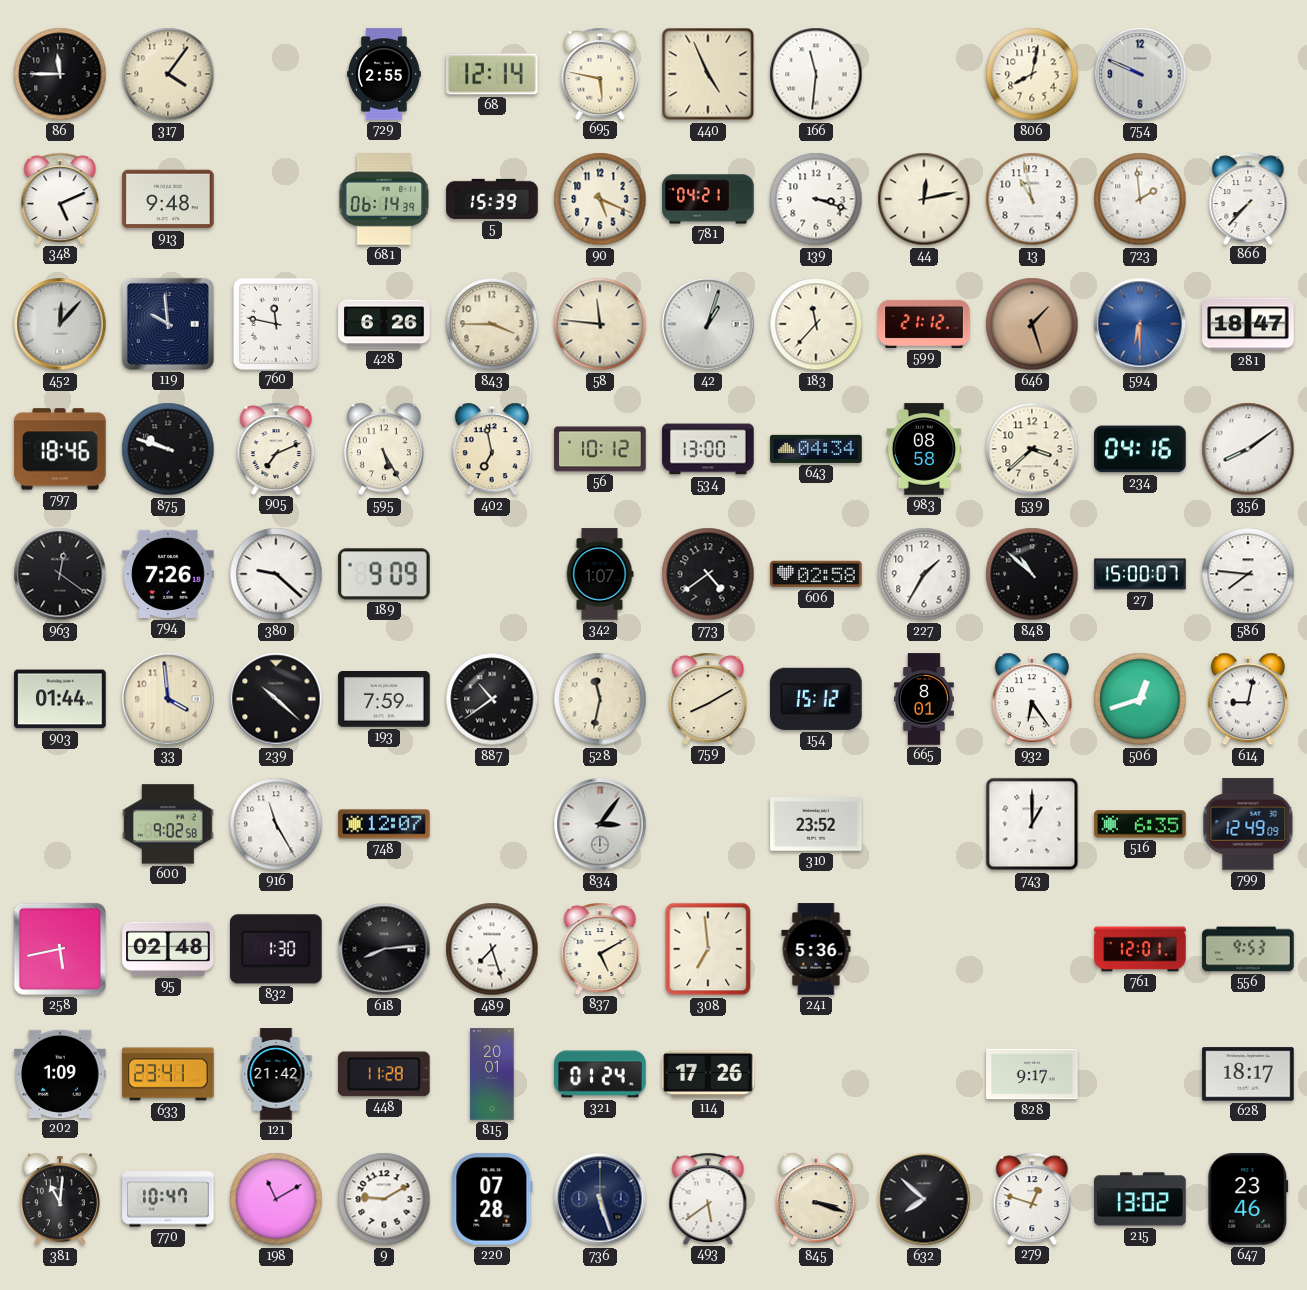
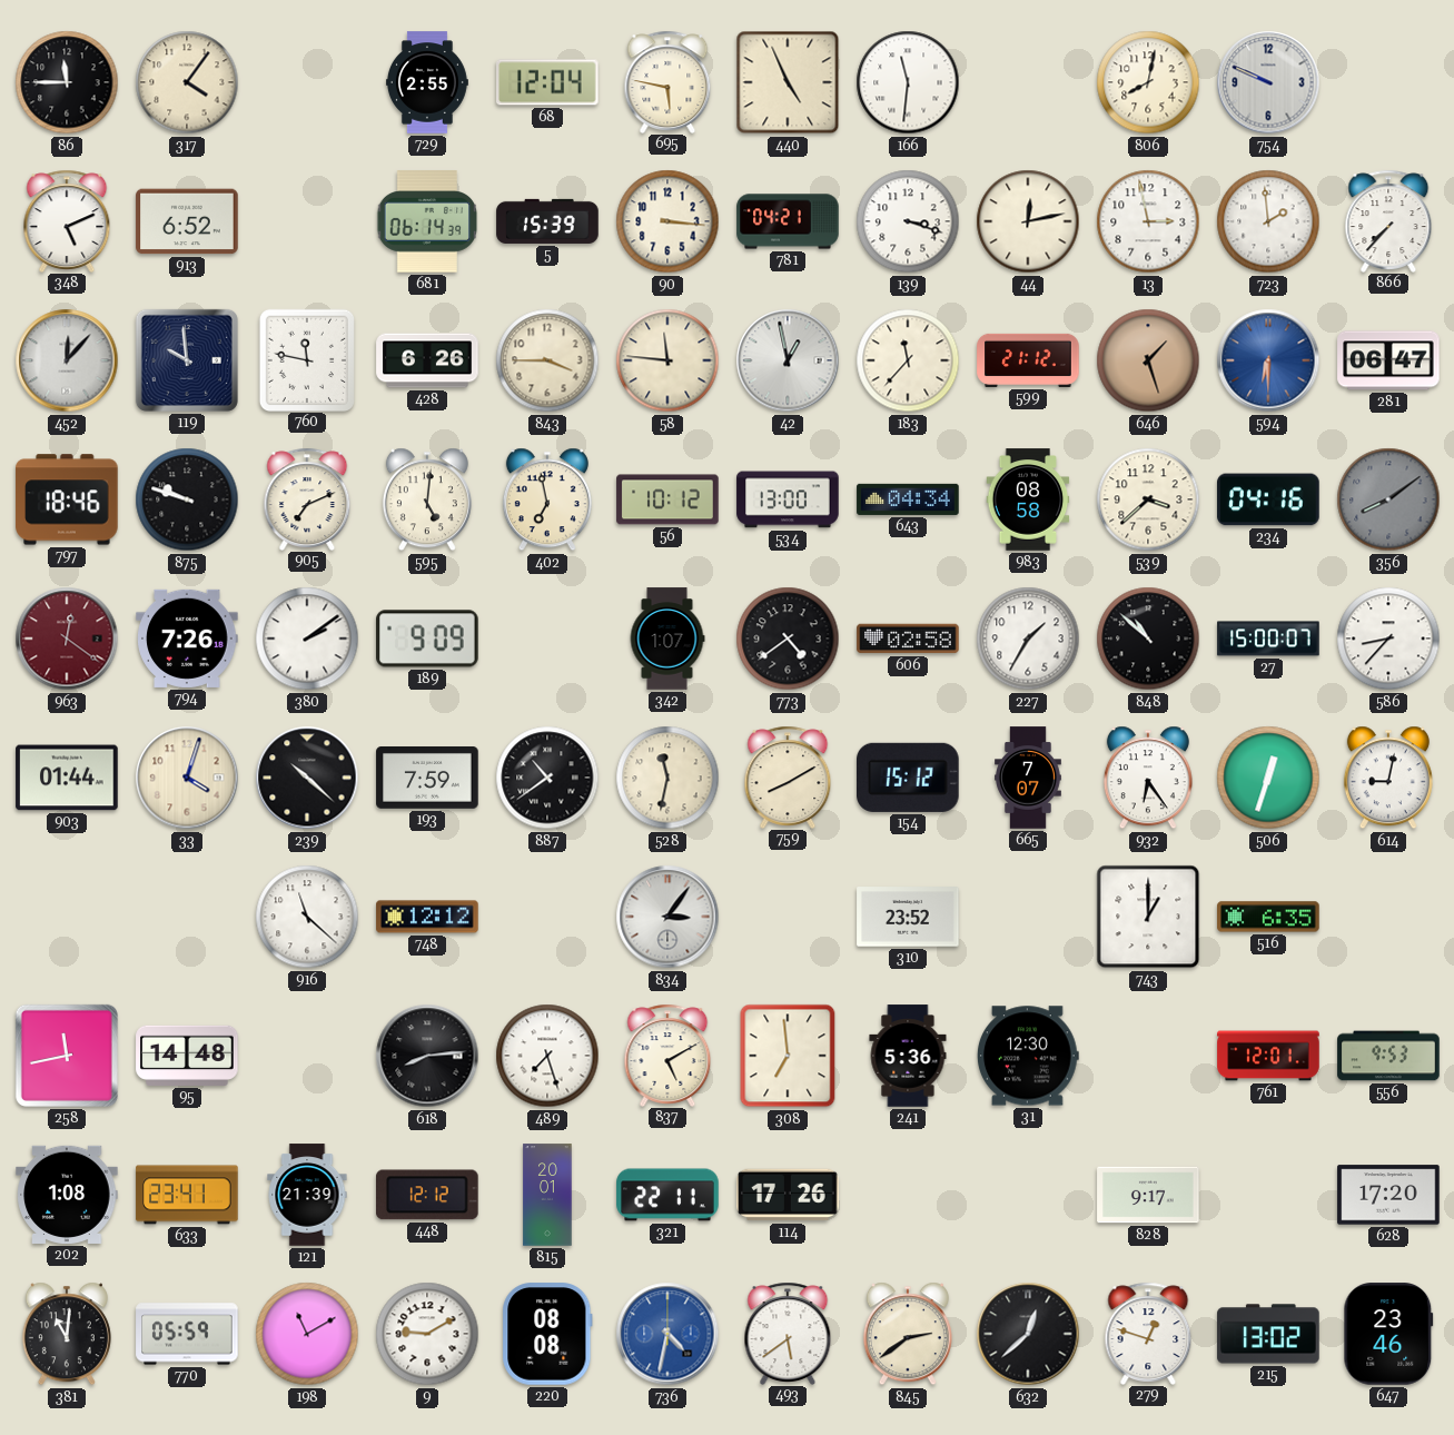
68: 12:14 -> 12:04
913: 9:48 -> 6:52
90: 5:19 -> 3:16
13: 10:58 -> 2:58
42: 1:03 -> 12:58
281: 18:47 -> 06:47
595: 5:25 -> 5:01
356 dial: white -> grey
963 dial: black -> burgundy
380: 9:22 -> 2:09
586: 7:46 -> 8:37
33: 3:59 -> 4:03
665: 8:01 -> 7:07
506: 12:42 -> 12:33
600: 9:02 -> none
916: 11:25 -> 11:22
748: 12:07 -> 12:12
799: 12:49 -> none
258: 5:43 -> 11:43
95: 02:48 -> 14:48
832: 1:30 -> none
31: none -> 12:30
202: 1:09 -> 1:08
121: 21:42 -> 21:39
448: 11:28 -> 12:12
321: 01:24 -> 22:11
628: 18:17 -> 17:20
770: 10:47 -> 05:59
220: 07:28 -> 08:08
736: 5:27 -> 4:32
736 dial: navy -> blue
845: 3:18 -> 2:39
632: 7:52 -> 12:38
